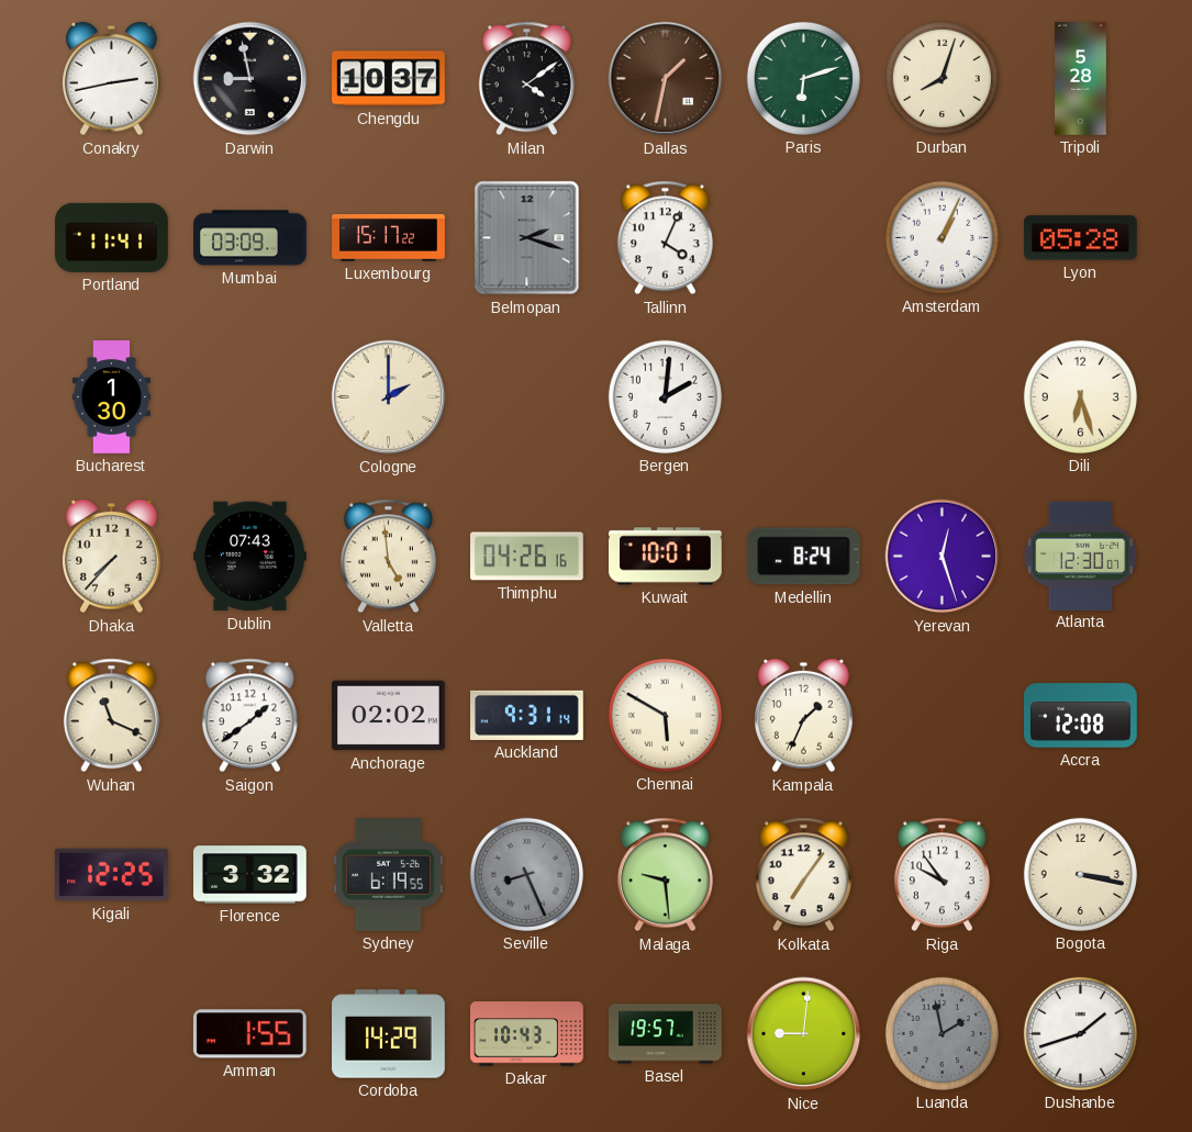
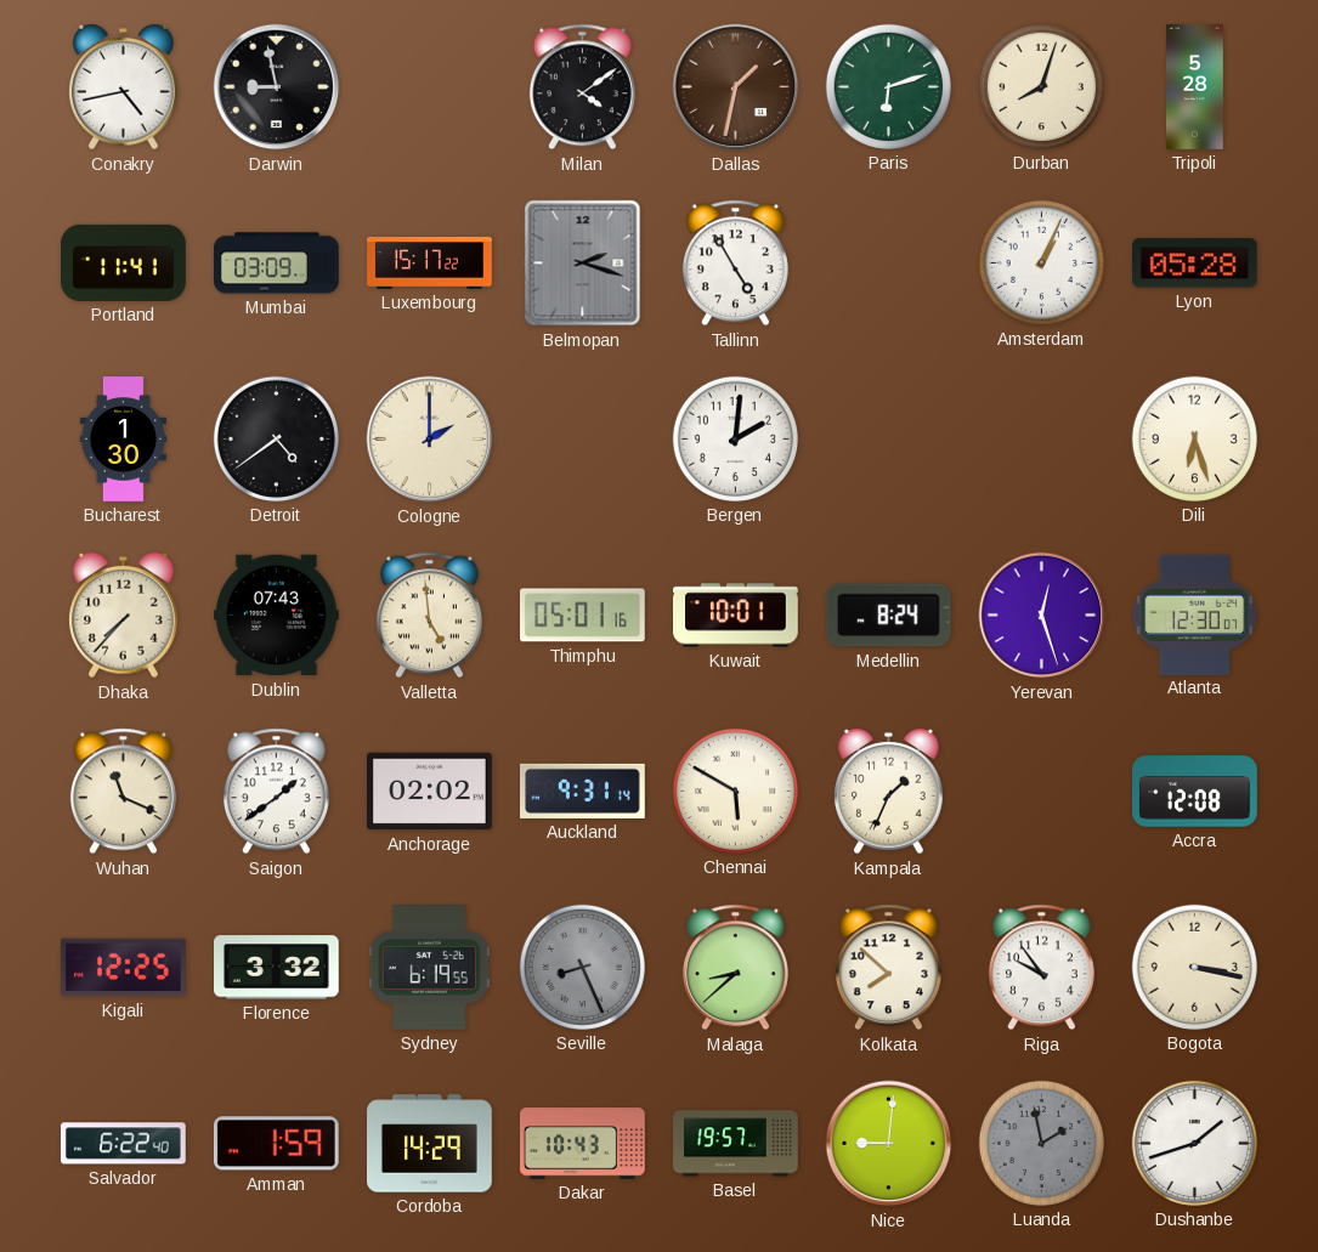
Conakry: 2:43 -> 4:43
Chengdu: 10:37 -> none
Tallinn: 4:04 -> 4:55
Detroit: none -> 4:39
Thimphu: 04:26 -> 05:01
Malaga: 9:29 -> 8:38
Kolkata: 7:06 -> 7:52
Salvador: none -> 6:22
Amman: 1:55 -> 1:59
